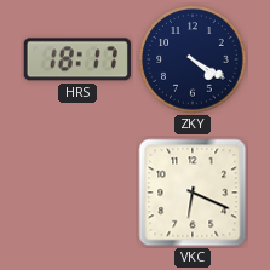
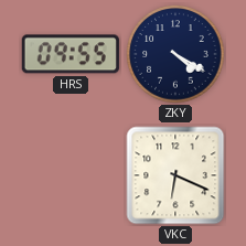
HRS: 18:17 -> 09:55
